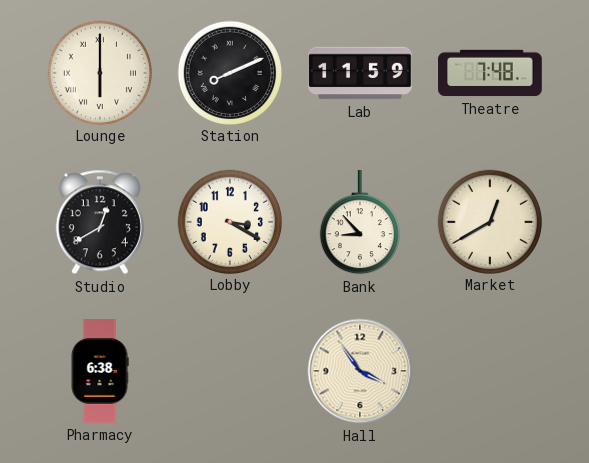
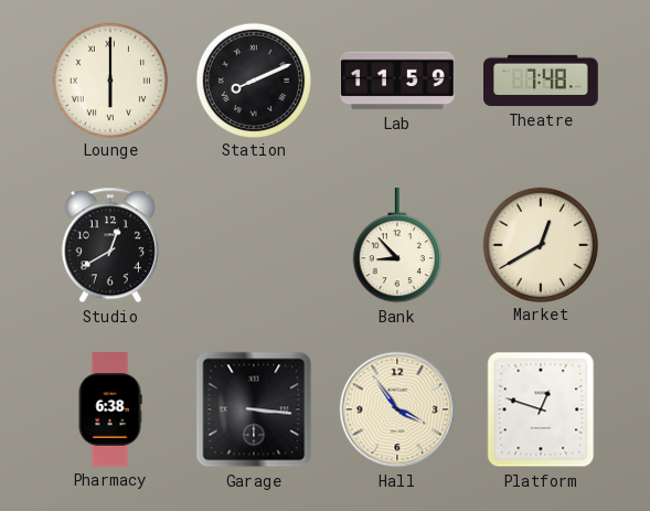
Lobby: 3:20 -> none
Garage: none -> 3:16
Platform: none -> 12:48
